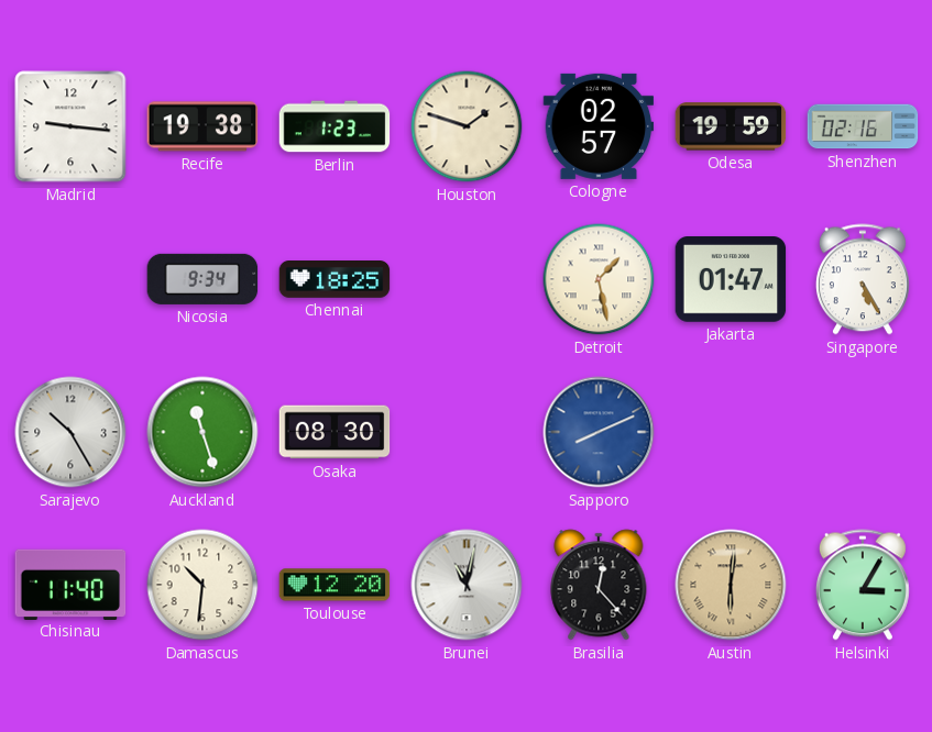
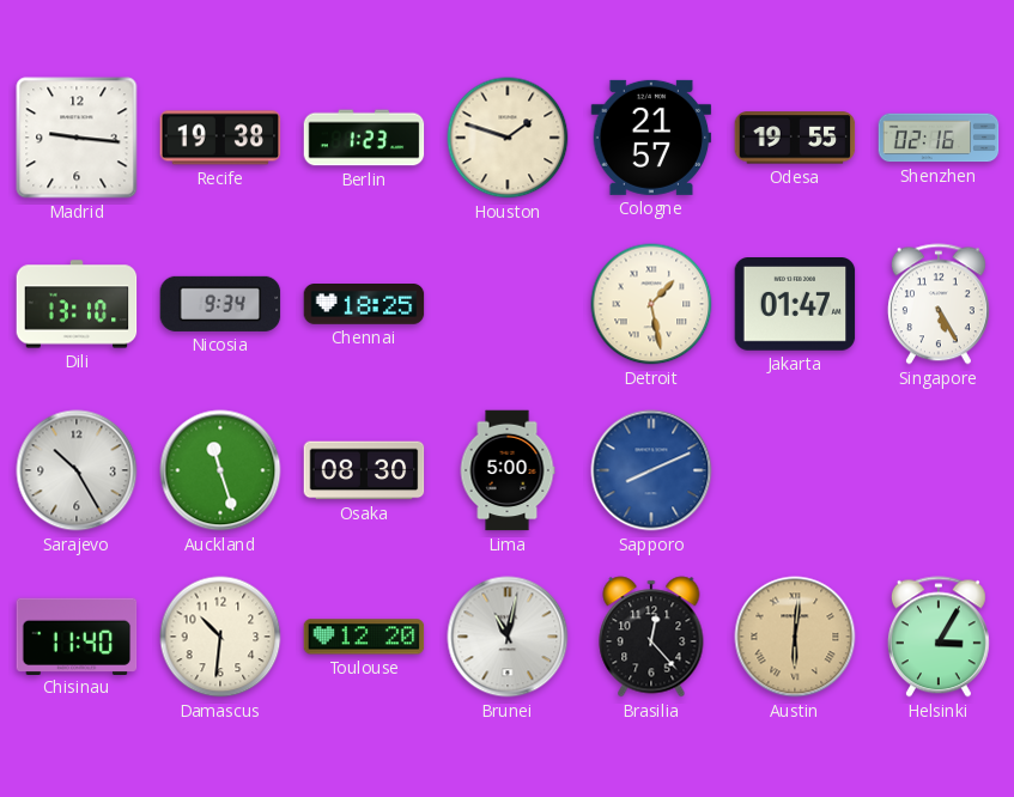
Cologne: 02:57 -> 21:57
Odesa: 19:59 -> 19:55
Dili: none -> 13:10
Lima: none -> 5:00
